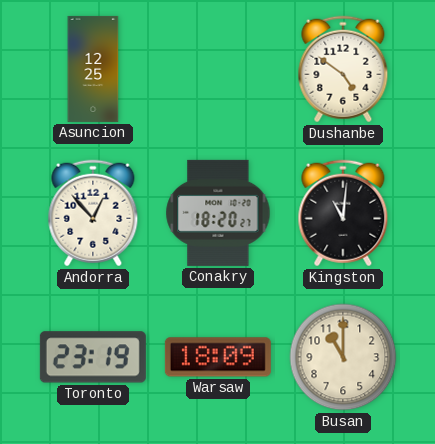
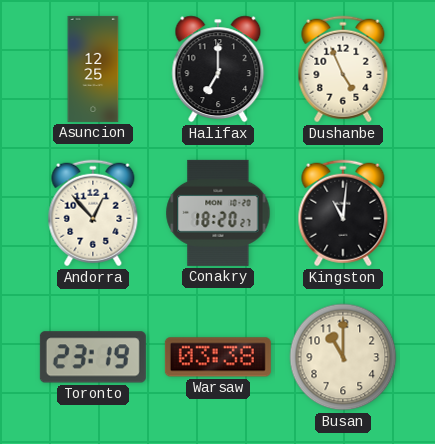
Halifax: none -> 7:00
Dushanbe: 4:51 -> 4:56
Warsaw: 18:09 -> 03:38
